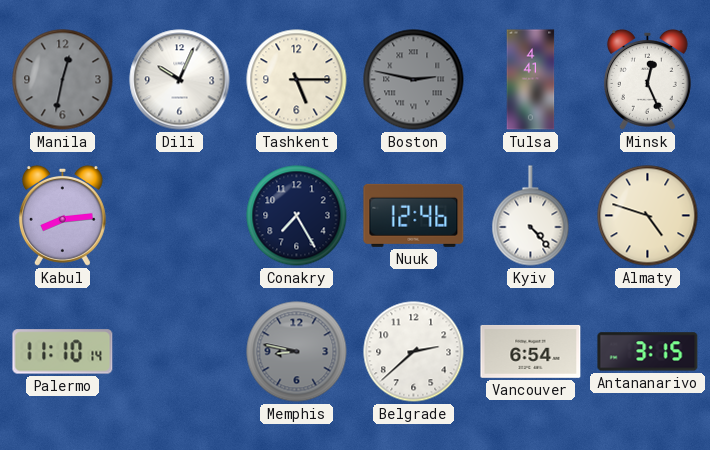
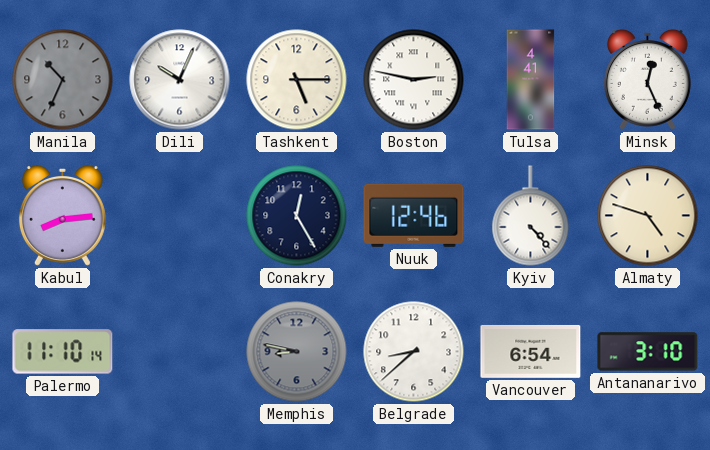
Manila: 12:32 -> 10:34
Boston dial: grey -> white
Conakry: 7:25 -> 12:25
Belgrade: 2:38 -> 8:38
Antananarivo: 3:15 -> 3:10
